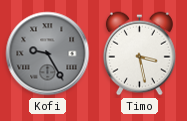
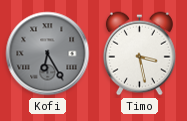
Kofi: 9:25 -> 6:25
